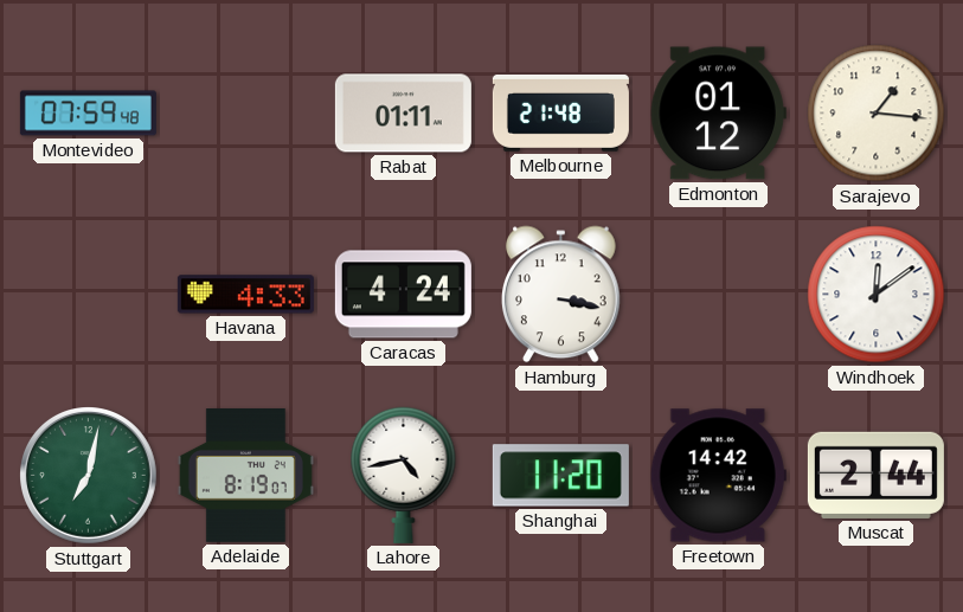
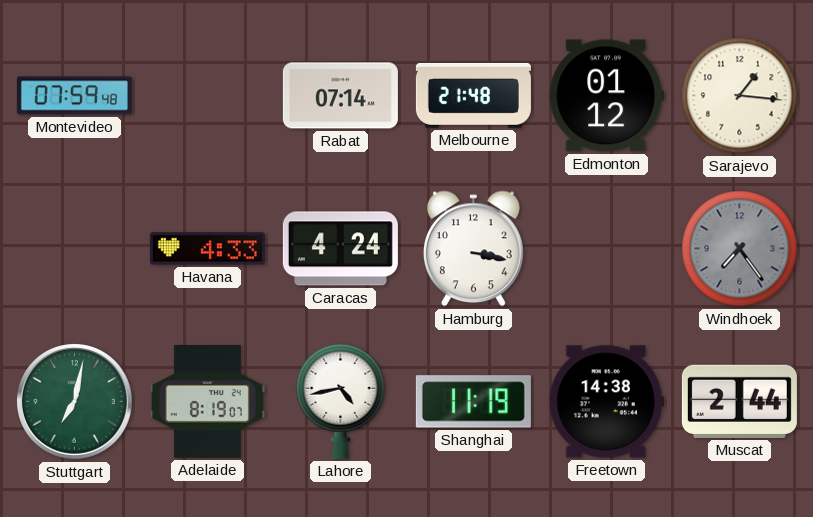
Rabat: 01:11 -> 07:14
Windhoek: 12:09 -> 7:24
Windhoek dial: white -> grey
Shanghai: 11:20 -> 11:19
Freetown: 14:42 -> 14:38
